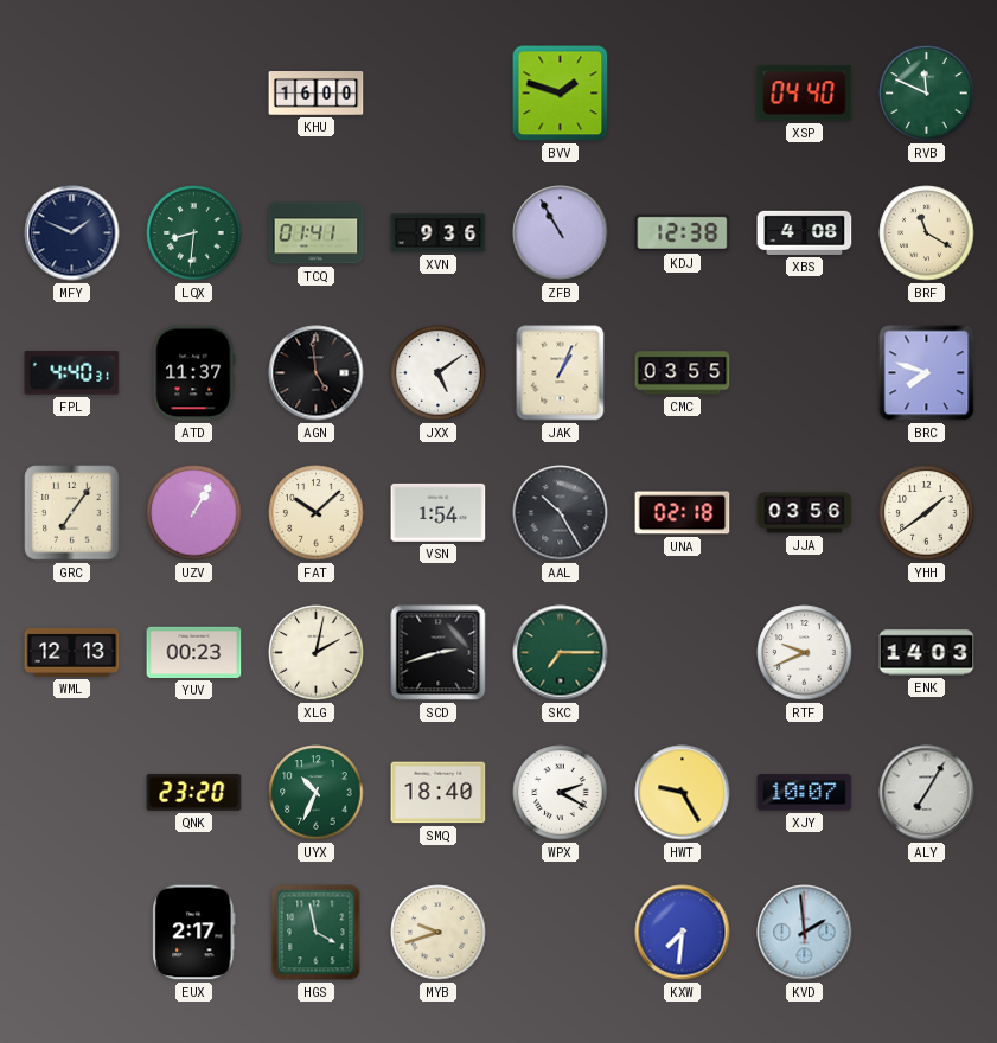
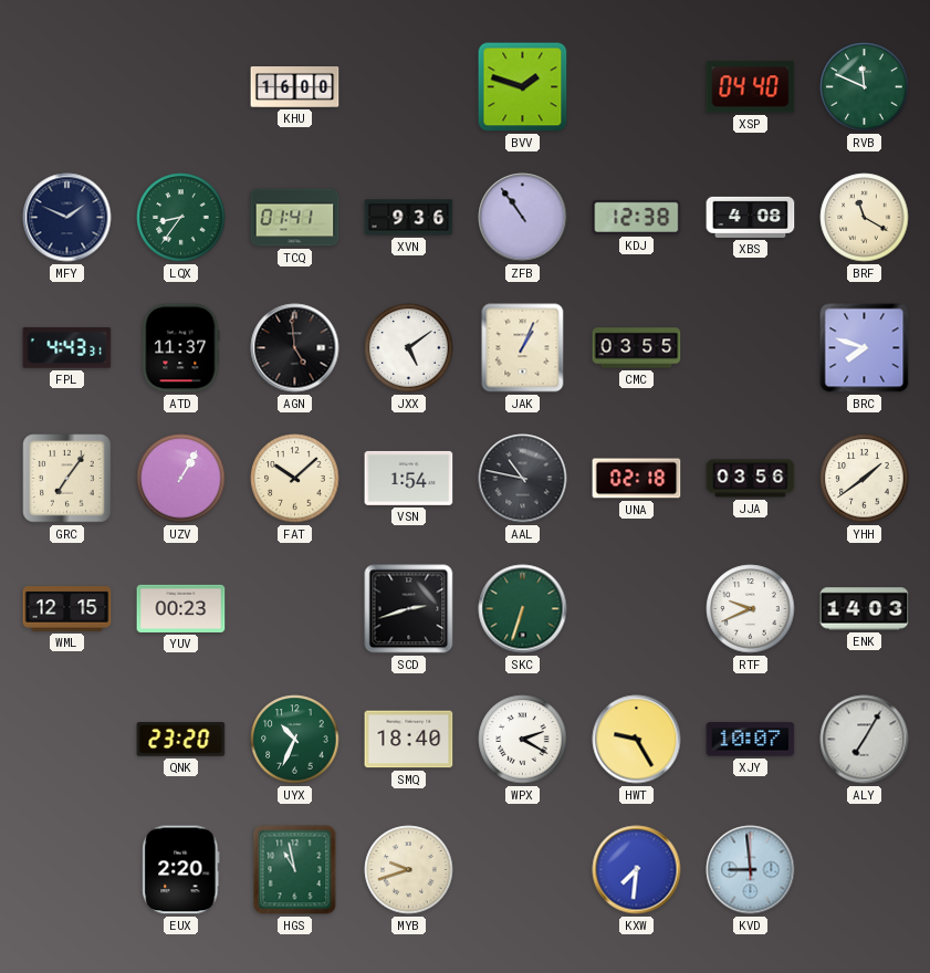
LQX: 8:31 -> 8:36
ZFB: 10:55 -> 10:54
FPL: 4:40 -> 4:43
AAL: 10:25 -> 10:47
WML: 12:13 -> 12:15
XLG: 2:02 -> none
SKC: 7:15 -> 6:33
EUX: 2:17 -> 2:20
HGS: 3:58 -> 10:58
KVD: 1:59 -> 8:59
